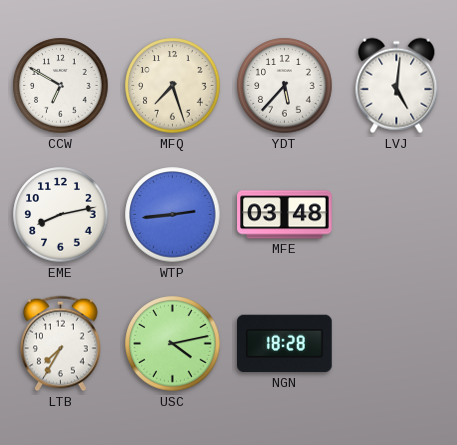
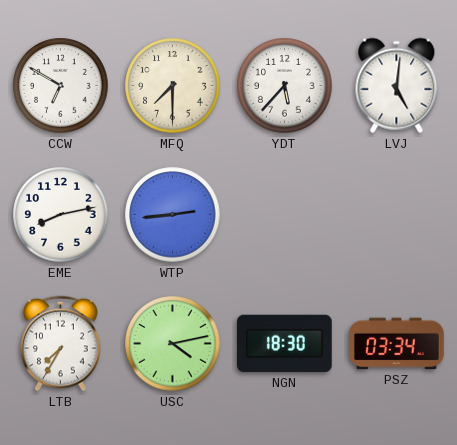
MFQ: 7:27 -> 7:30
MFE: 03:48 -> none
NGN: 18:28 -> 18:30
PSZ: none -> 03:34
